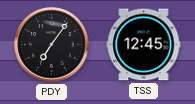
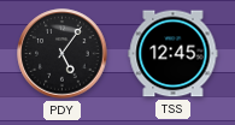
PDY: 7:06 -> 5:06
